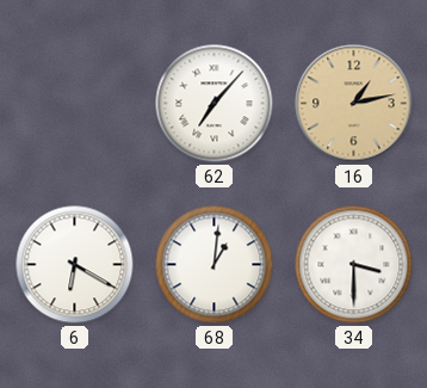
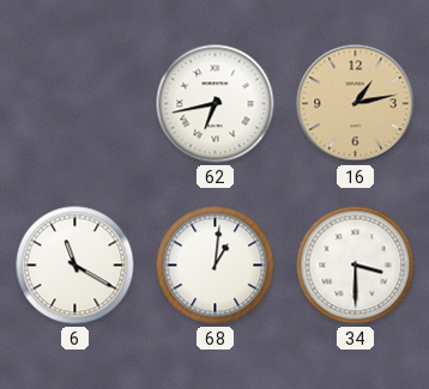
62: 7:07 -> 6:43
6: 6:20 -> 11:20
